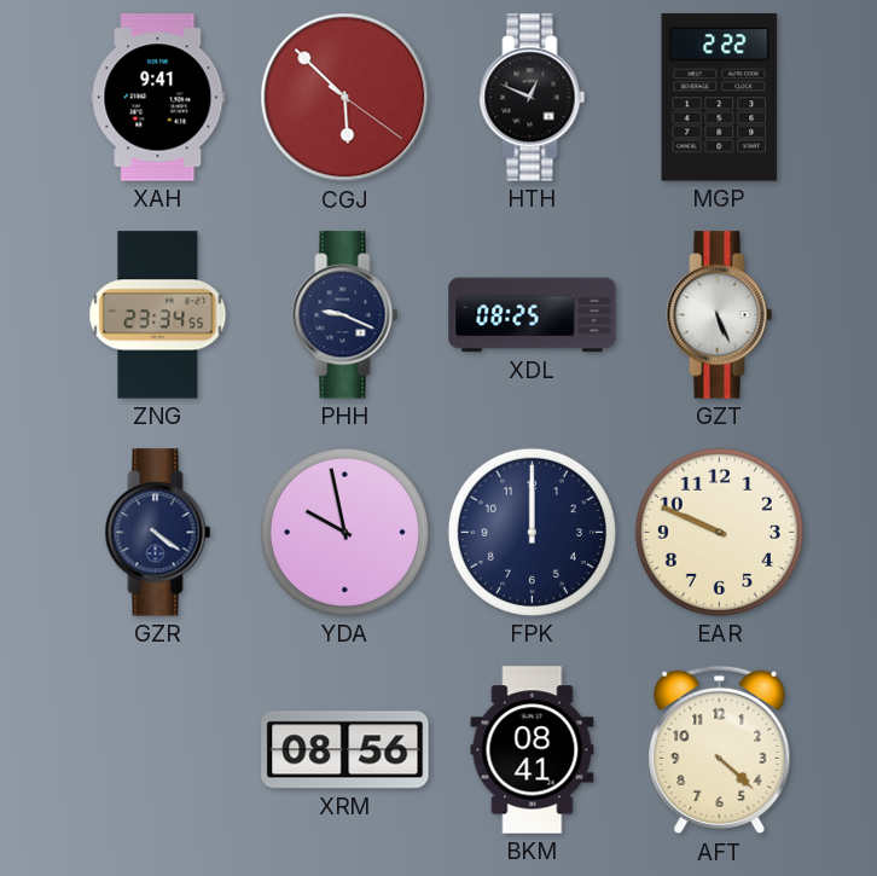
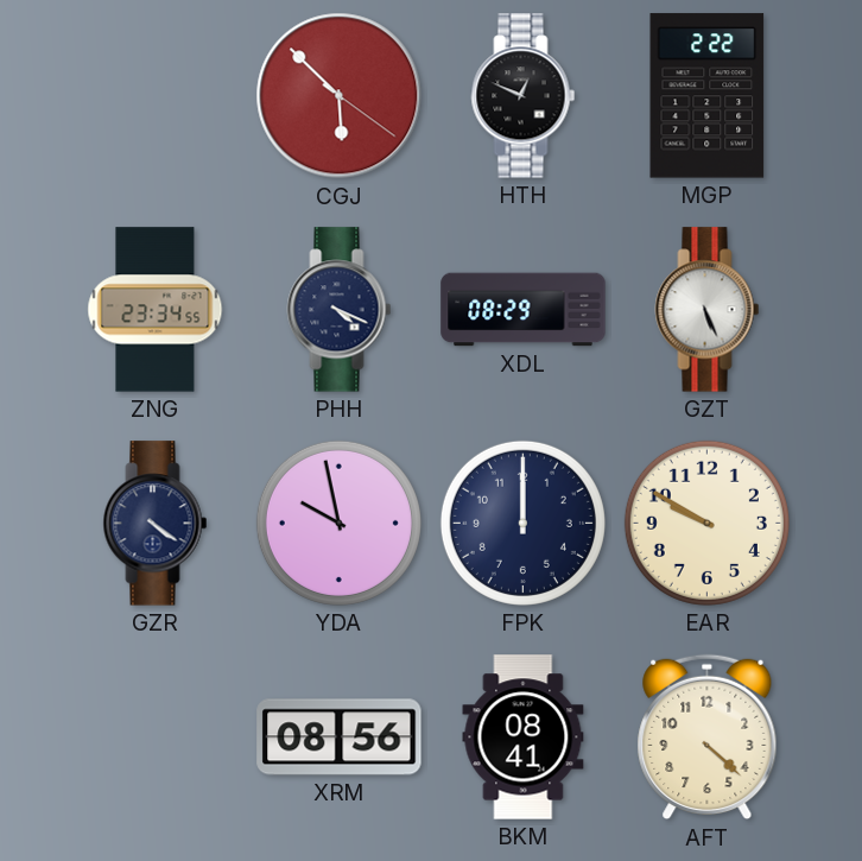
XAH: 9:41 -> none
PHH: 9:19 -> 4:19
XDL: 08:25 -> 08:29
EAR: 9:49 -> 9:50
